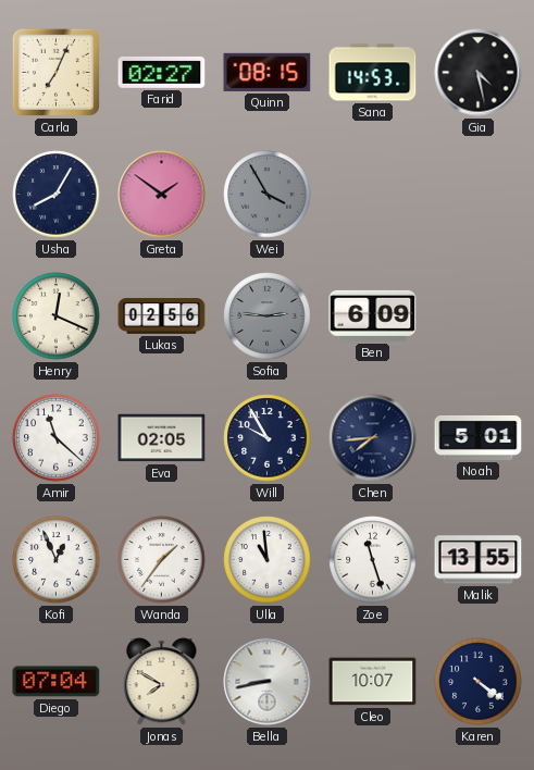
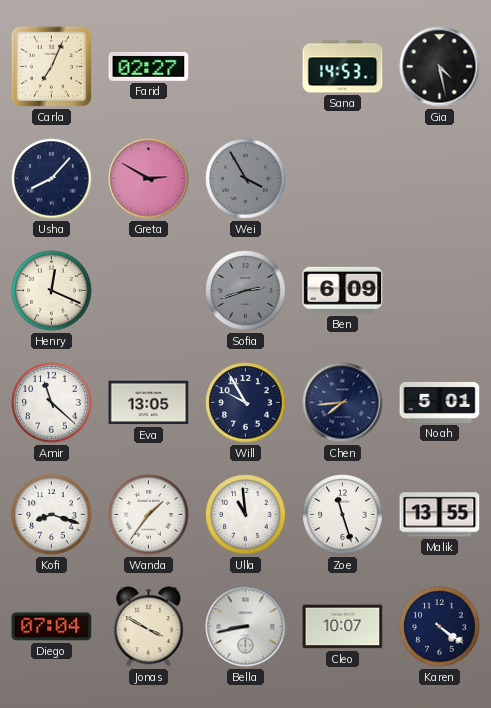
Quinn: 08:15 -> none
Usha: 8:05 -> 8:07
Greta: 1:51 -> 2:50
Lukas: 02:56 -> none
Sofia: 2:46 -> 2:42
Eva: 02:05 -> 13:05
Kofi: 12:56 -> 8:18
Jonas: 7:50 -> 3:50
